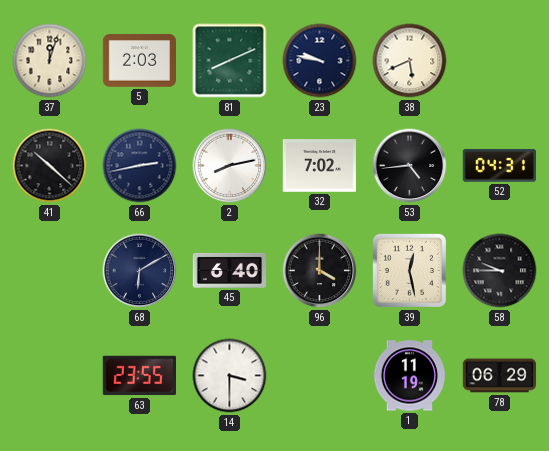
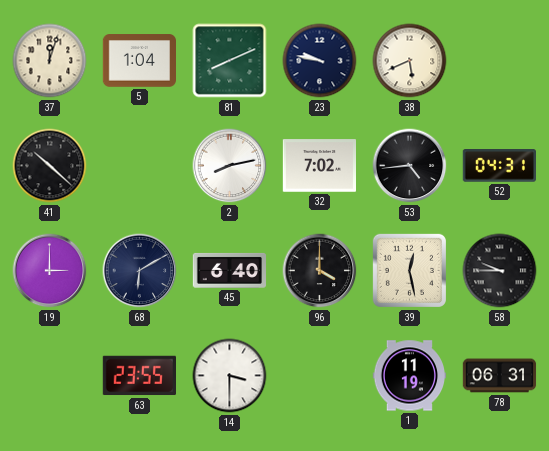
5: 2:03 -> 1:04
66: 2:43 -> none
19: none -> 3:00
78: 06:29 -> 06:31
